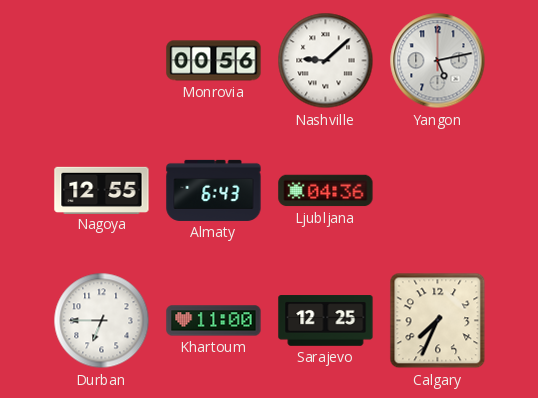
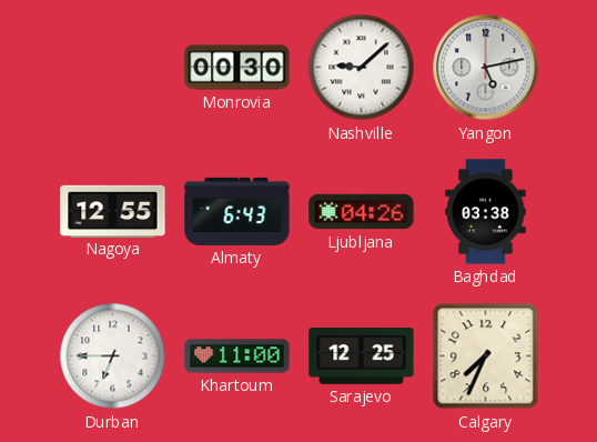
Monrovia: 00:56 -> 00:30
Ljubljana: 04:36 -> 04:26
Baghdad: none -> 03:38
